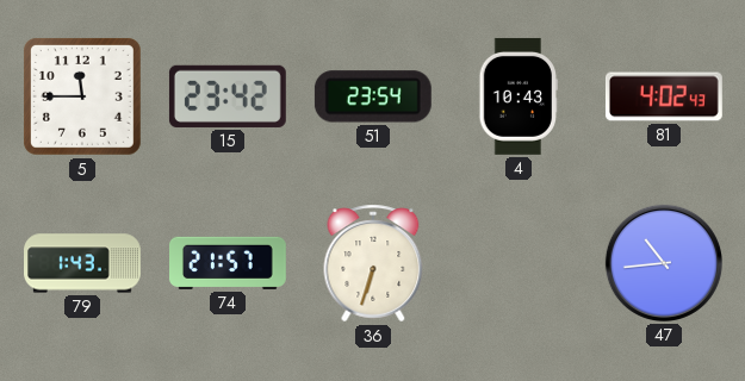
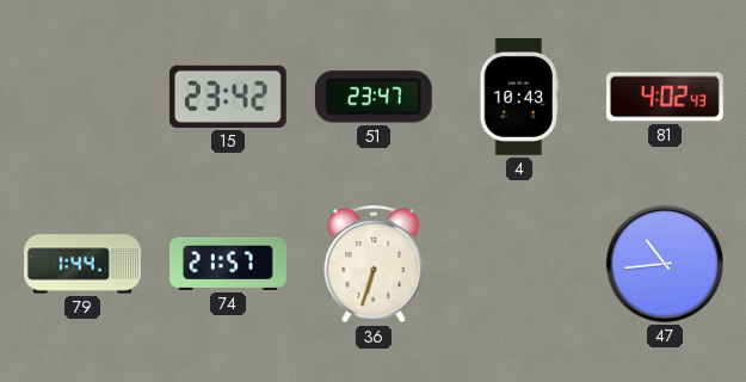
5: 11:45 -> none
51: 23:54 -> 23:47
79: 1:43 -> 1:44
